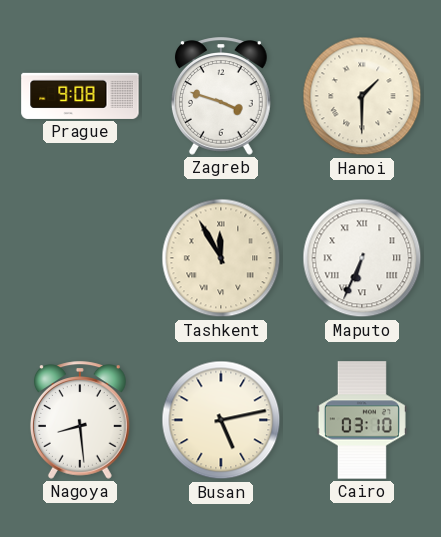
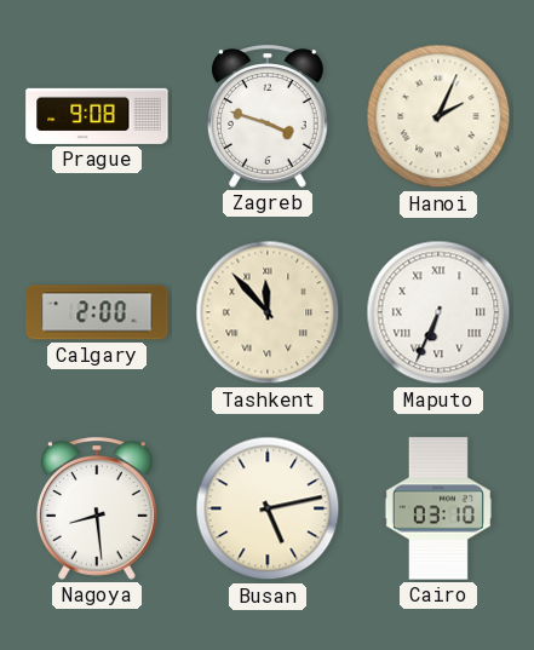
Hanoi: 1:30 -> 2:04
Calgary: none -> 2:00
Tashkent: 11:55 -> 11:53
